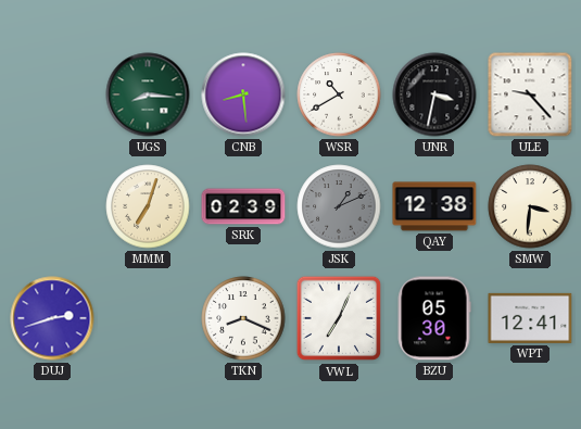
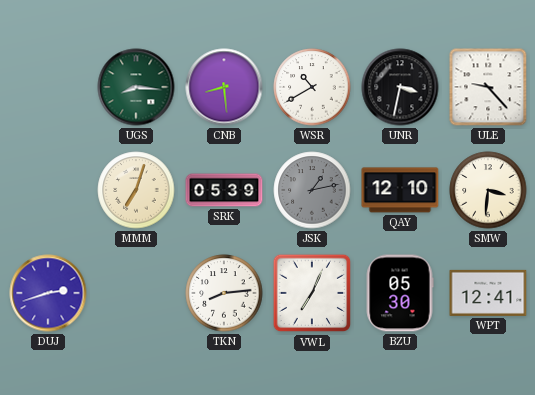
SRK: 02:39 -> 05:39
JSK: 1:11 -> 1:13
QAY: 12:38 -> 12:10
TKN: 8:19 -> 8:14
